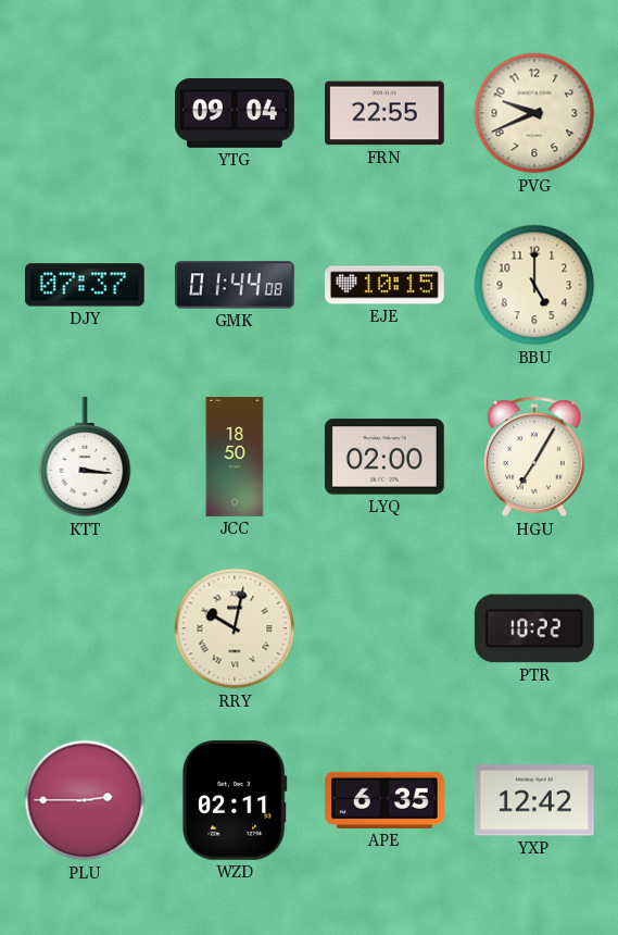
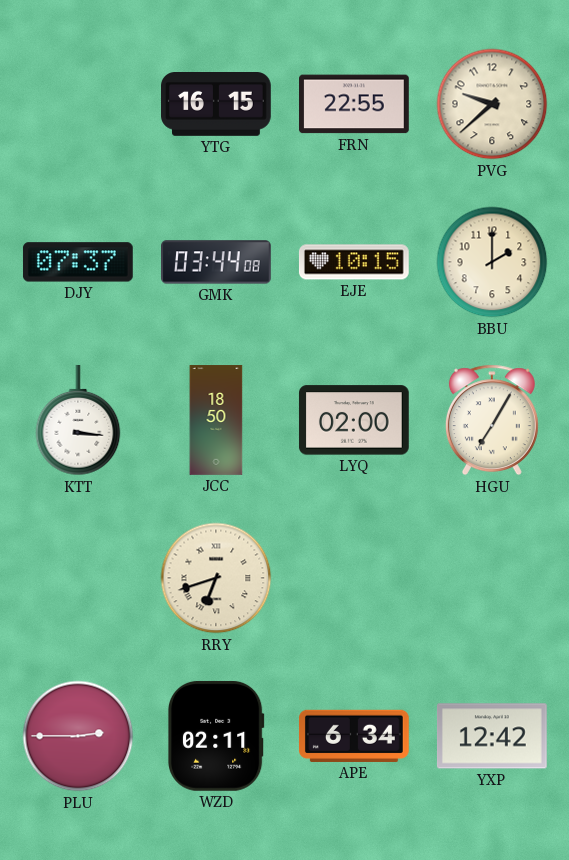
YTG: 09:04 -> 16:15
PVG: 9:41 -> 9:38
GMK: 01:44 -> 03:44
BBU: 5:00 -> 2:00
RRY: 10:02 -> 6:42
PTR: 10:22 -> none
APE: 6:35 -> 6:34
